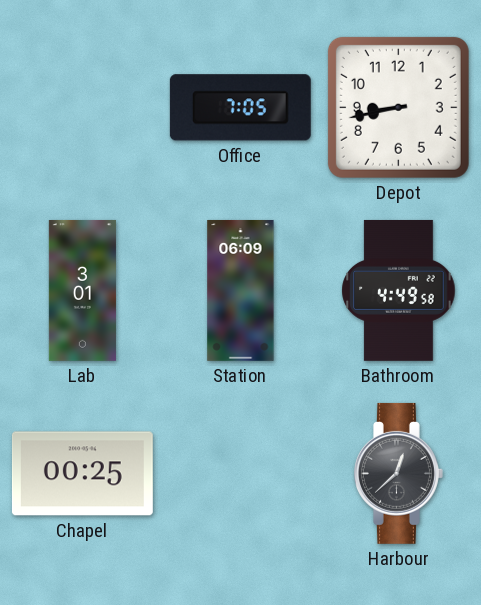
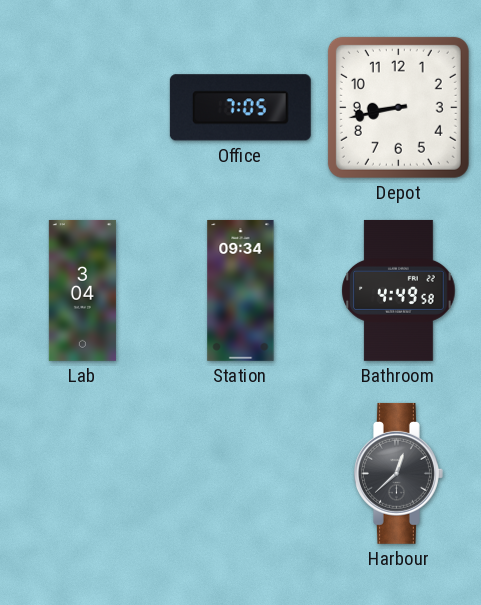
Lab: 3:01 -> 3:04
Station: 06:09 -> 09:34
Chapel: 00:25 -> none
